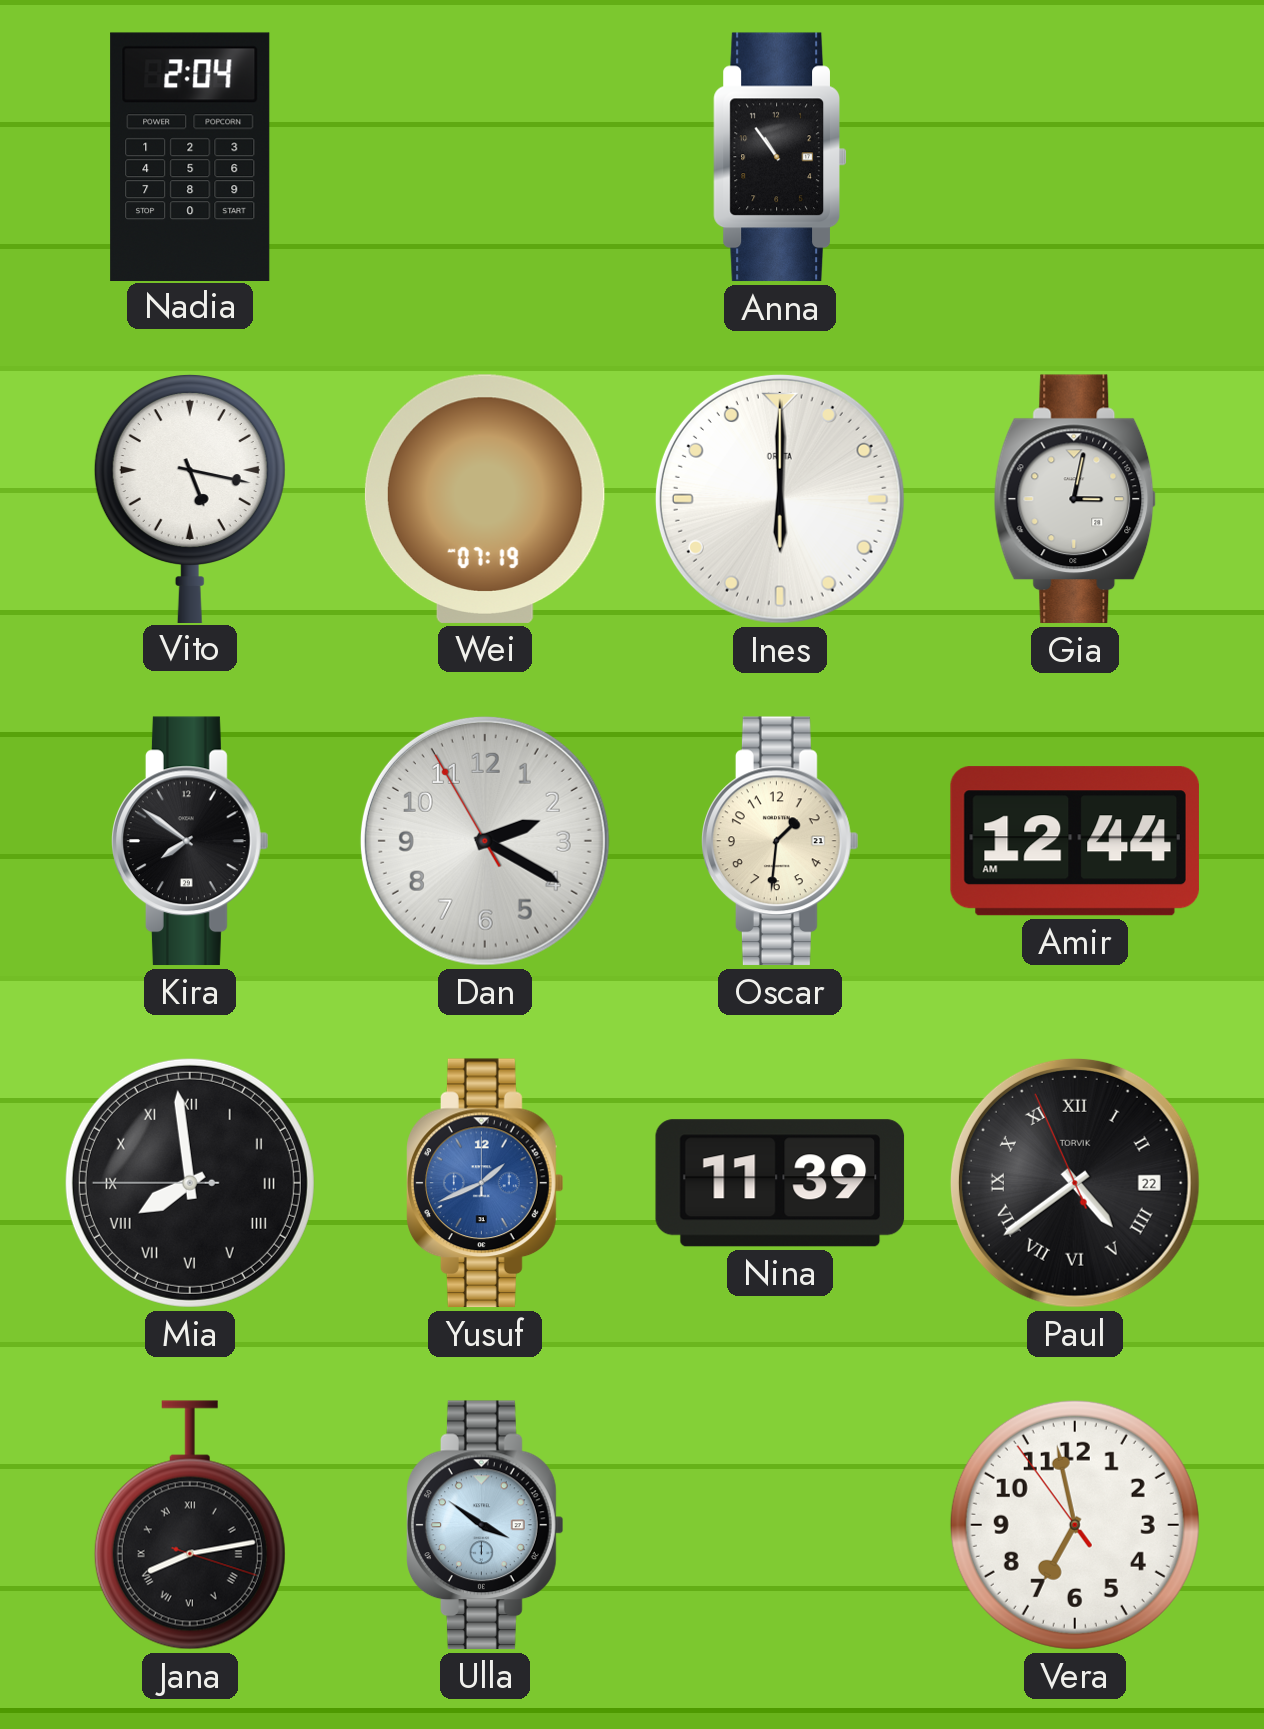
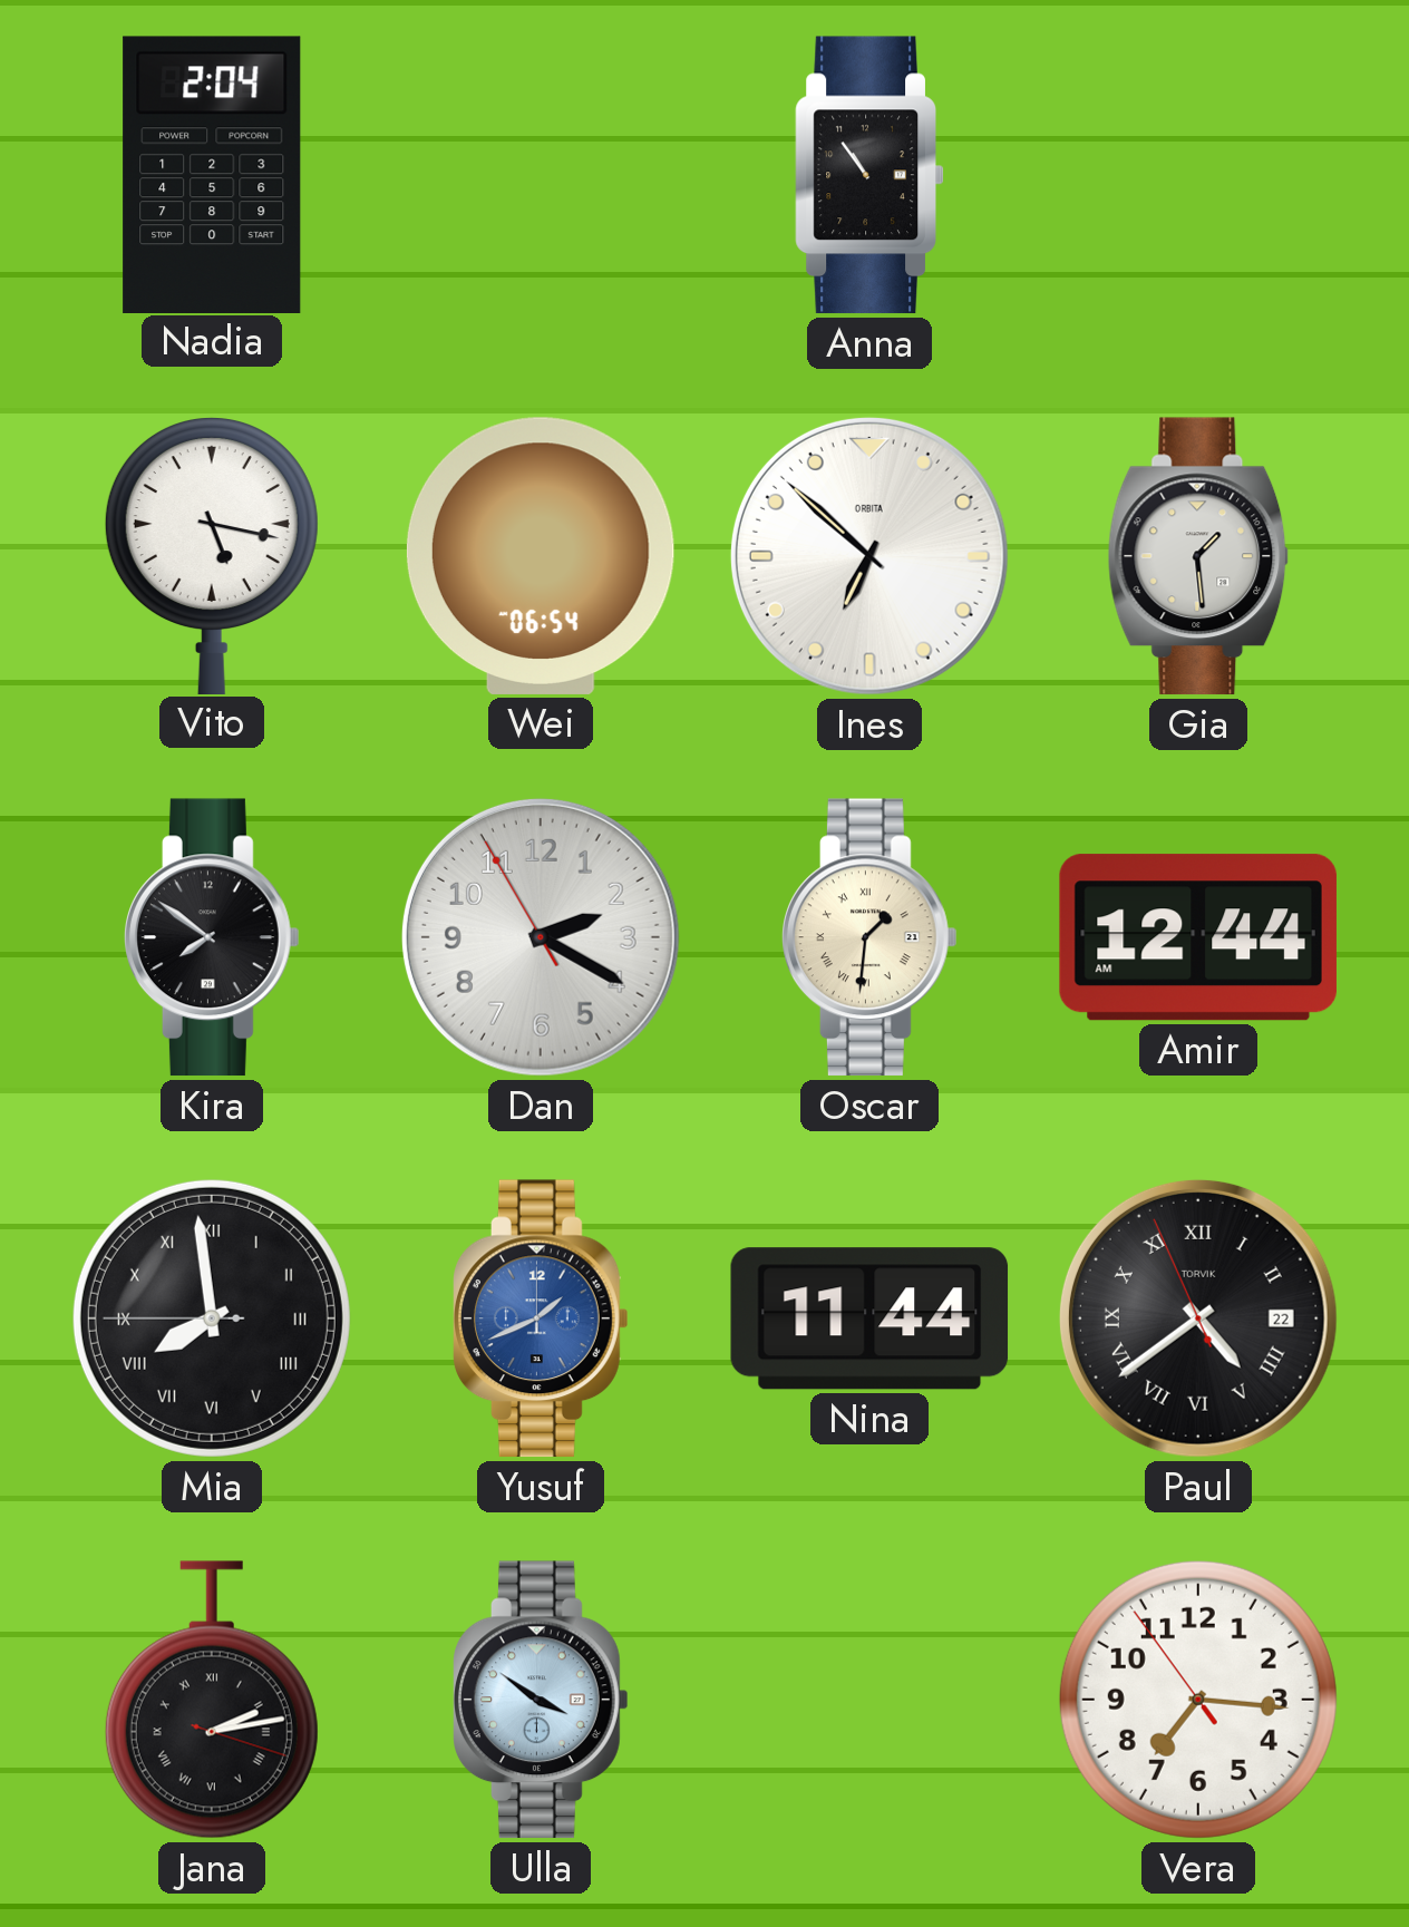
Wei: 07:19 -> 06:54
Ines: 6:00 -> 6:52
Gia: 3:02 -> 1:29
Oscar numerals: Arabic -> Roman
Nina: 11:39 -> 11:44
Jana: 8:13 -> 2:13
Vera: 6:57 -> 7:15
